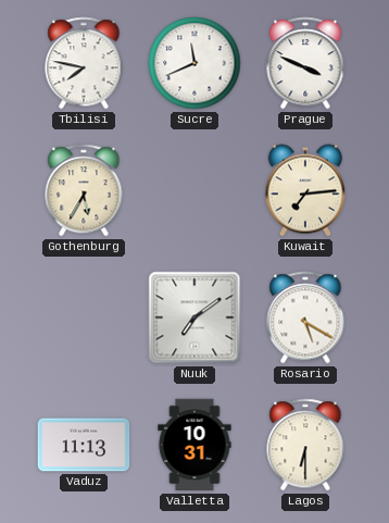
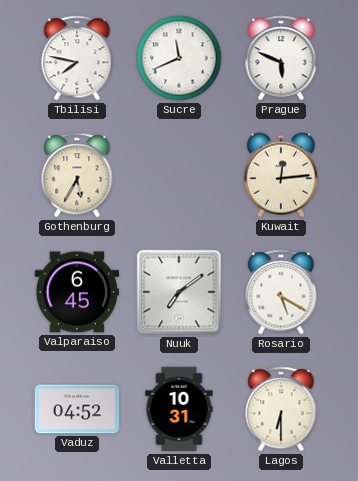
Prague: 3:49 -> 5:49
Kuwait: 7:14 -> 12:14
Valparaiso: none -> 6:45
Vaduz: 11:13 -> 04:52
